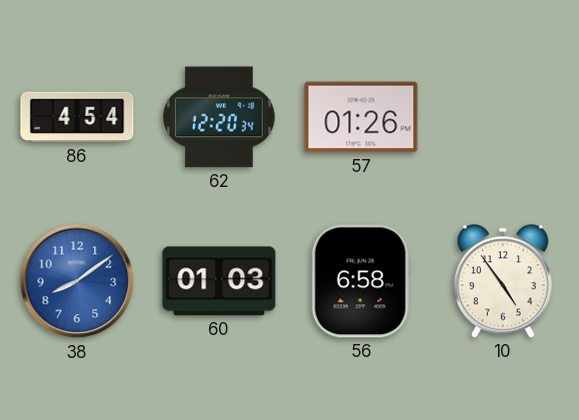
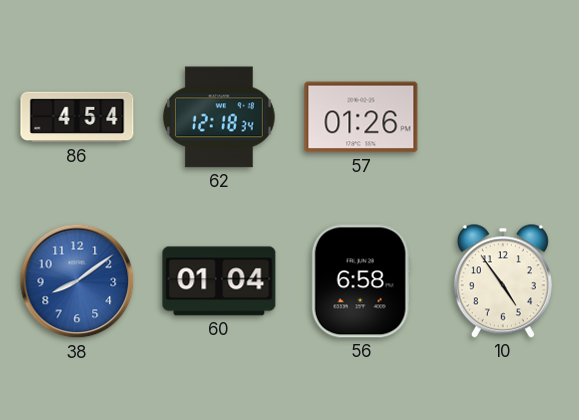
62: 12:20 -> 12:18
60: 01:03 -> 01:04
